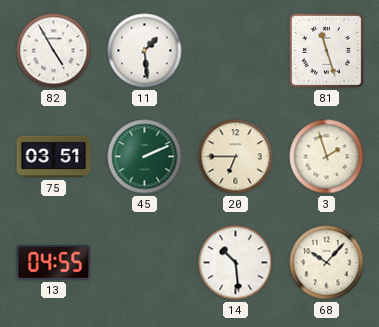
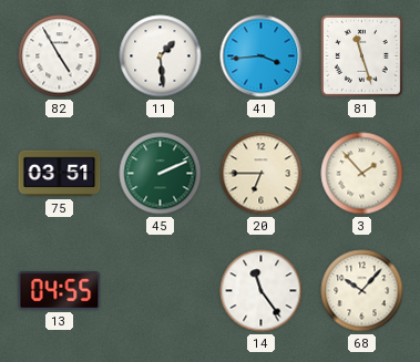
41: none -> 3:44
3: 1:57 -> 1:53
14: 10:29 -> 11:24
